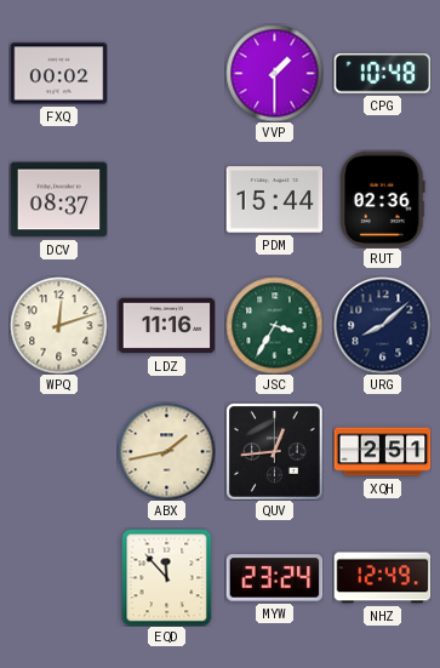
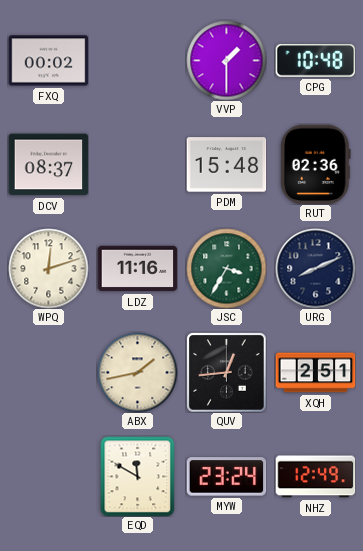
PDM: 15:44 -> 15:48
URG: 8:08 -> 8:11
EQD: 11:53 -> 11:50
